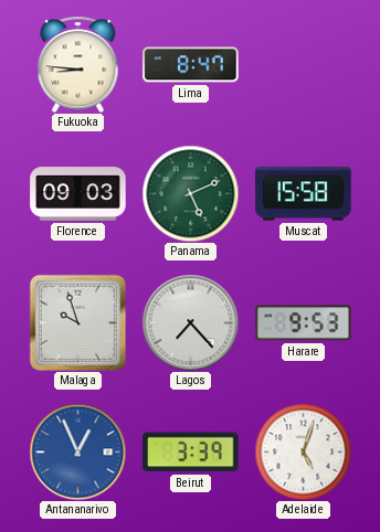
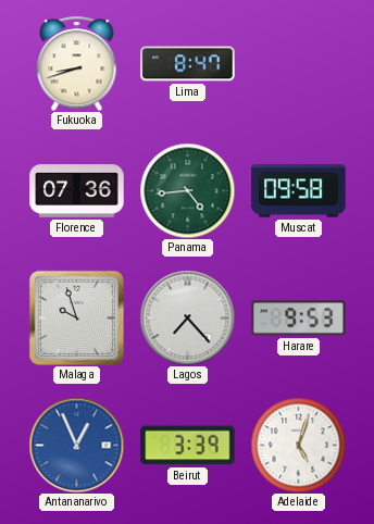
Fukuoka: 8:46 -> 8:42
Florence: 09:03 -> 07:36
Panama: 5:11 -> 4:44
Muscat: 15:58 -> 09:58
